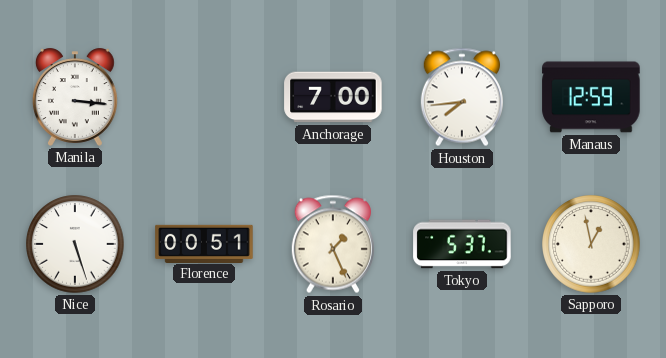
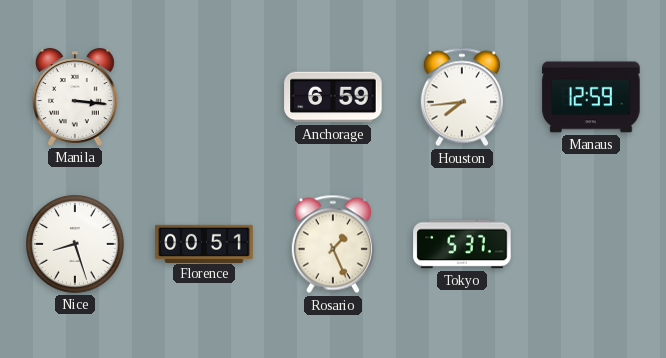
Anchorage: 7:00 -> 6:59
Nice: 5:27 -> 8:27
Sapporo: 12:58 -> none
